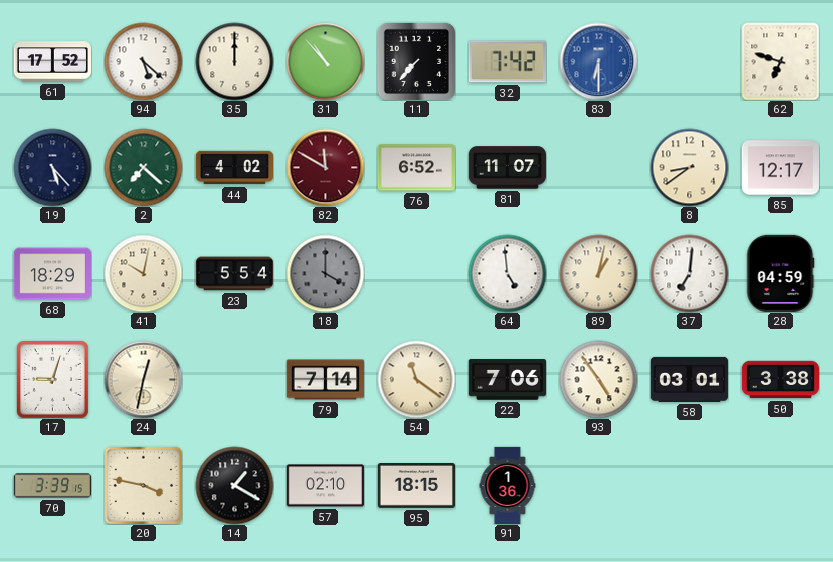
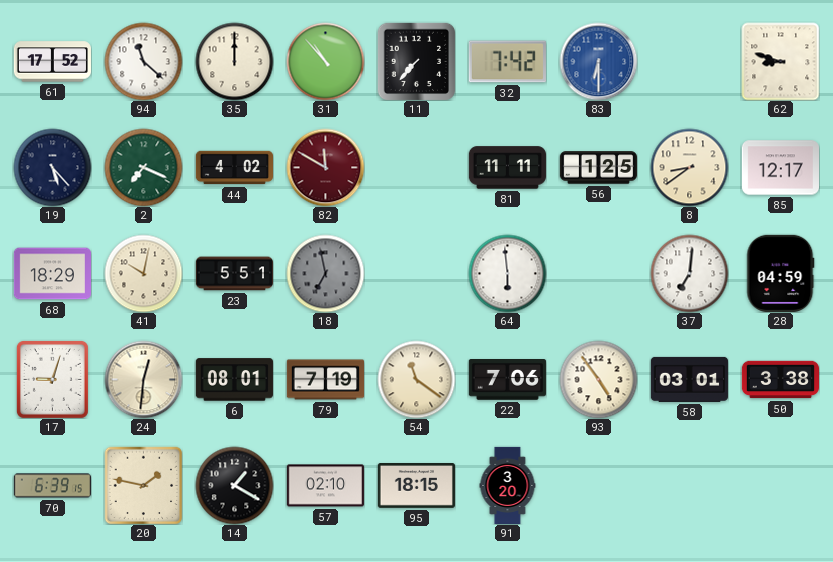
94: 5:22 -> 11:22
62: 6:48 -> 8:48
2: 7:22 -> 7:19
76: 6:52 -> none
81: 11:07 -> 11:11
56: none -> 1:25
23: 5:54 -> 5:51
18: 4:00 -> 6:58
64: 4:59 -> 5:59
89: 1:02 -> none
24: 12:32 -> 12:31
6: none -> 08:01
79: 7:14 -> 7:19
70: 3:39 -> 6:39
20: 3:47 -> 1:47
91: 1:36 -> 3:20
